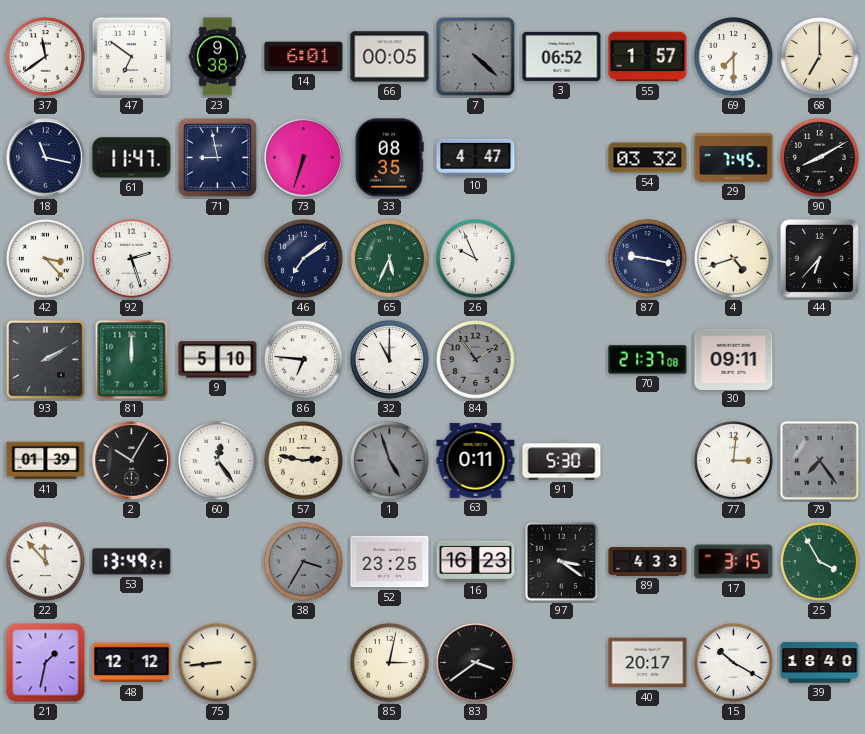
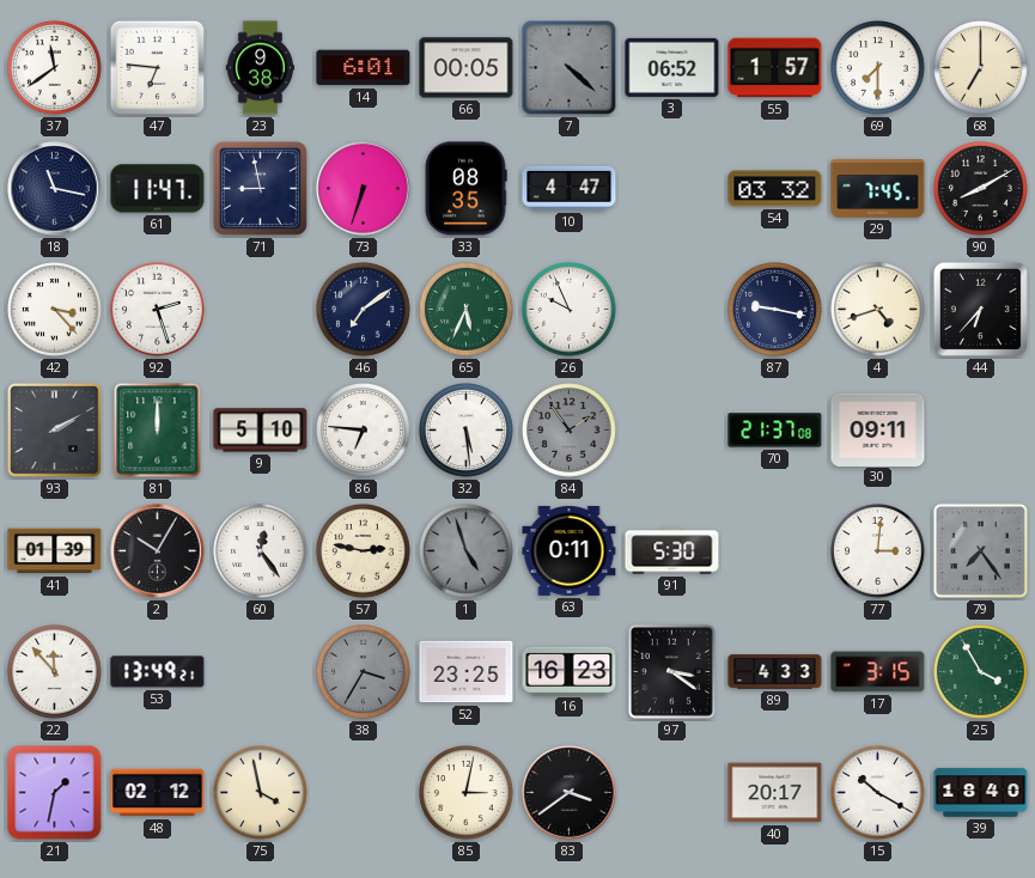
47: 6:51 -> 6:46
32: 11:00 -> 5:29
48: 12:12 -> 02:12
75: 8:44 -> 3:58
